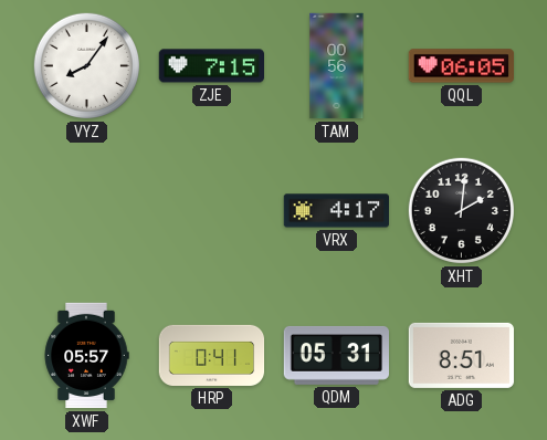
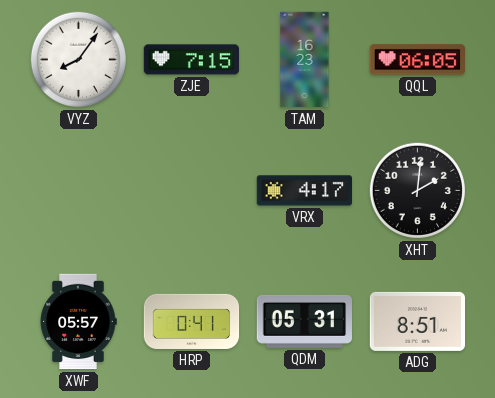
TAM: 00:56 -> 16:23
